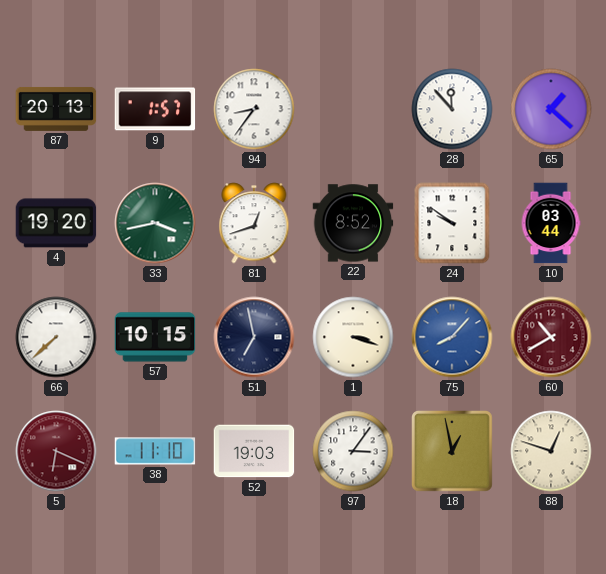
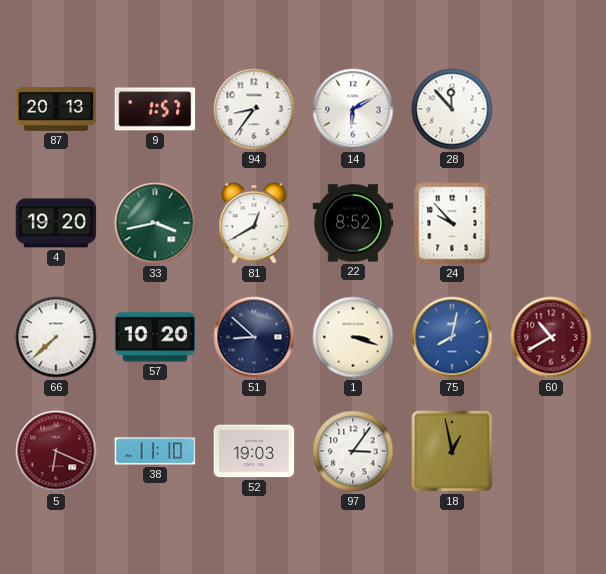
14: none -> 6:10
65: 1:22 -> none
81: 12:42 -> 12:40
24: 9:51 -> 9:53
10: 03:44 -> none
57: 10:15 -> 10:20
51: 6:58 -> 8:52
75: 8:07 -> 8:02
88: 12:48 -> none
